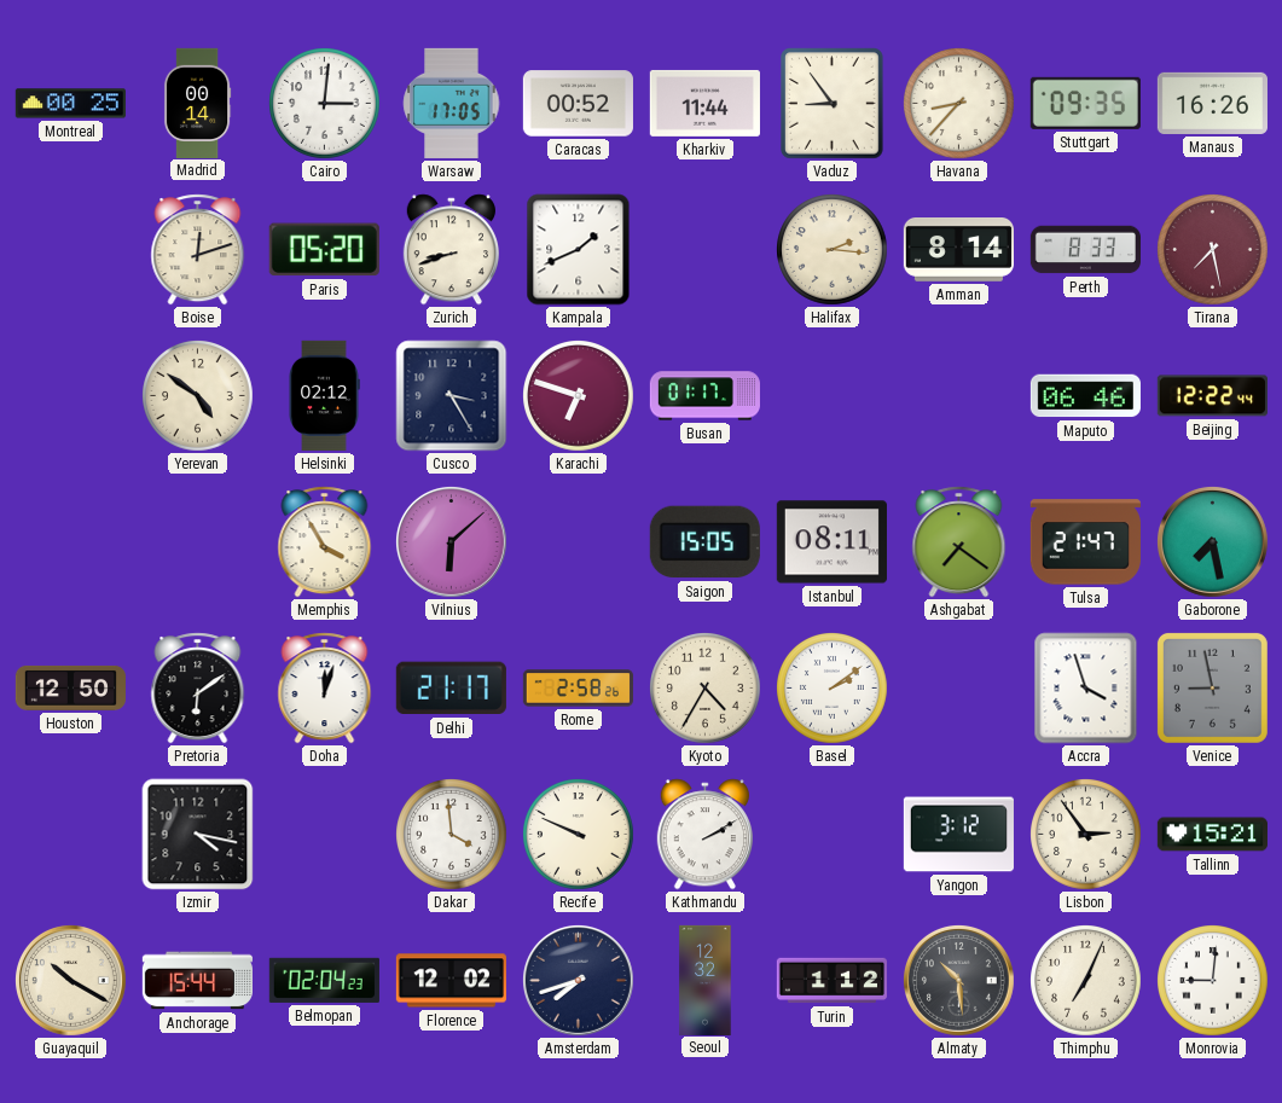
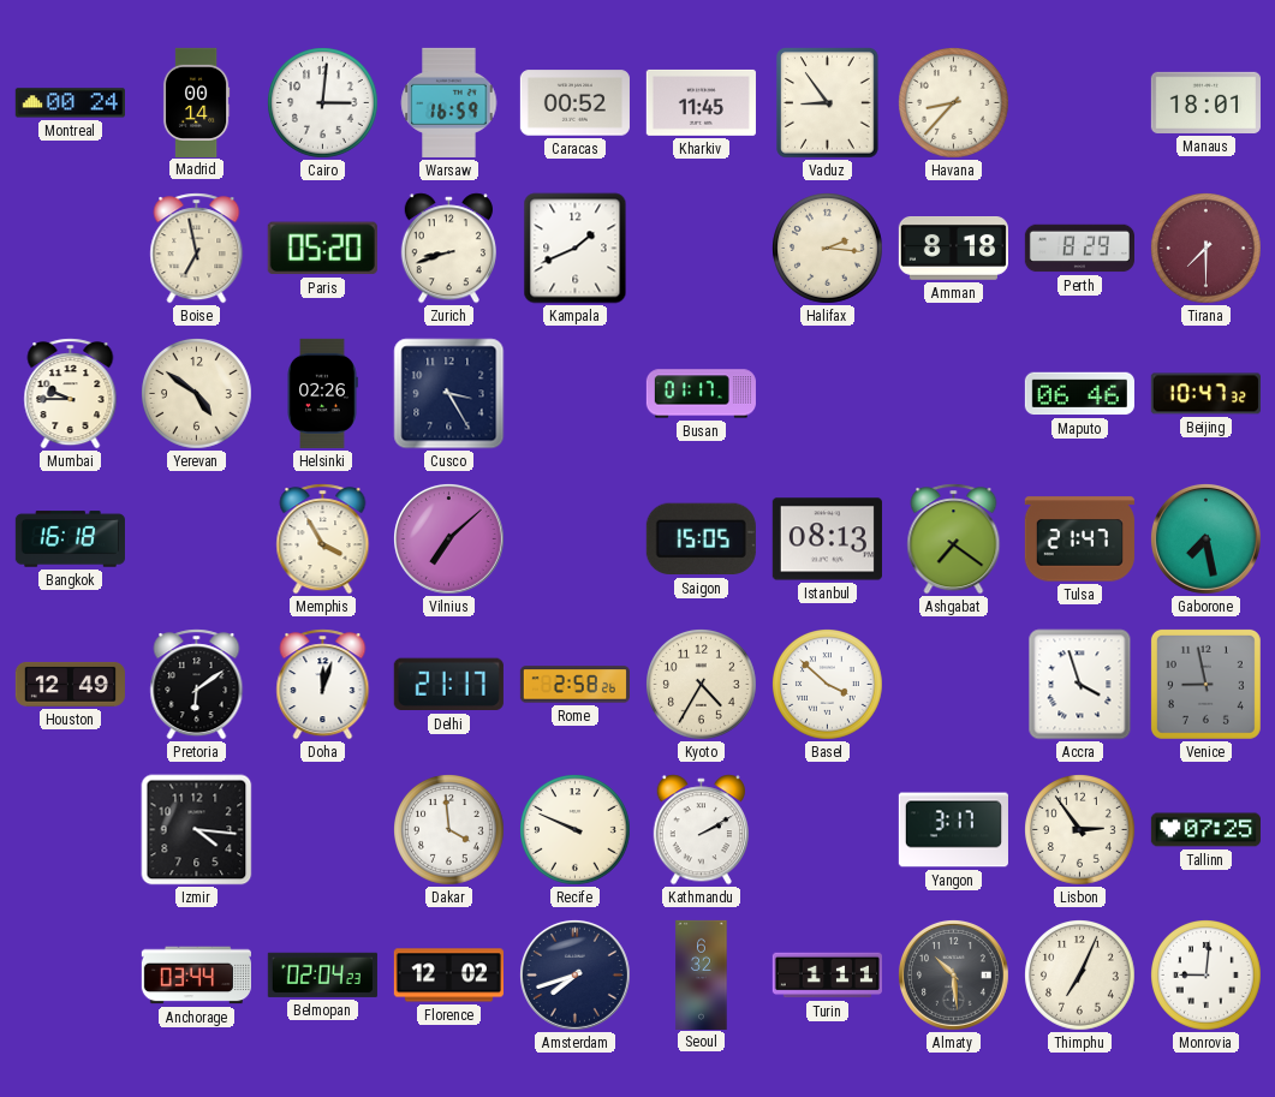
Montreal: 00:25 -> 00:24
Warsaw: 17:05 -> 16:59
Kharkiv: 11:44 -> 11:45
Stuttgart: 09:35 -> none
Manaus: 16:26 -> 18:01
Boise: 12:12 -> 6:58
Amman: 8:14 -> 8:18
Perth: 8:33 -> 8:29
Tirana: 7:28 -> 7:30
Mumbai: none -> 9:45
Helsinki: 02:12 -> 02:26
Karachi: 6:48 -> none
Beijing: 12:22 -> 10:47
Bangkok: none -> 16:18
Vilnius: 6:08 -> 7:08
Istanbul: 08:11 -> 08:13
Houston: 12:50 -> 12:49
Basel: 2:09 -> 3:52
Izmir: 4:17 -> 4:16
Yangon: 3:12 -> 3:17
Tallinn: 15:21 -> 07:25
Guayaquil: 10:20 -> none
Anchorage: 15:44 -> 03:44
Seoul: 12:32 -> 6:32
Turin: 1:12 -> 1:11
